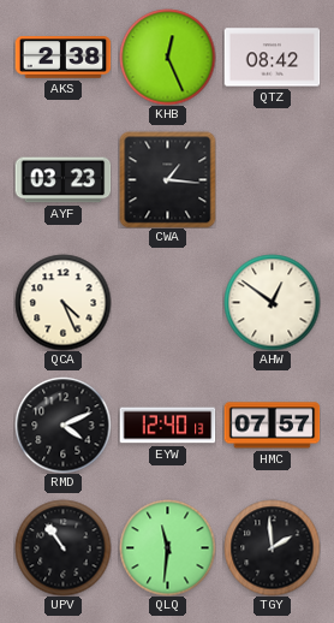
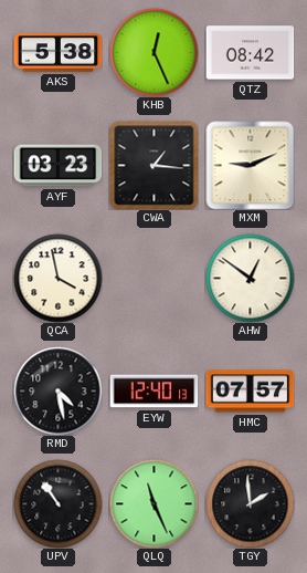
AKS: 2:38 -> 5:38
MXM: none -> 9:11
QCA: 4:26 -> 3:58
RMD: 4:11 -> 4:28
QLQ: 11:31 -> 11:26
